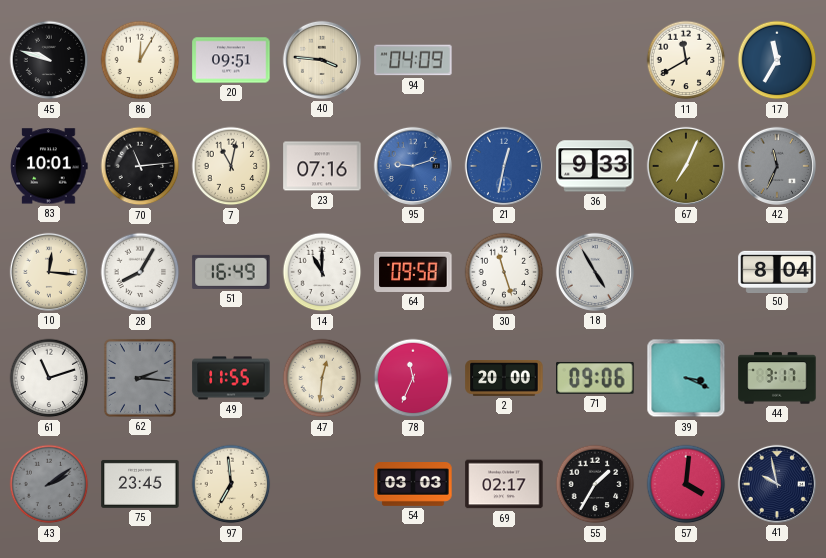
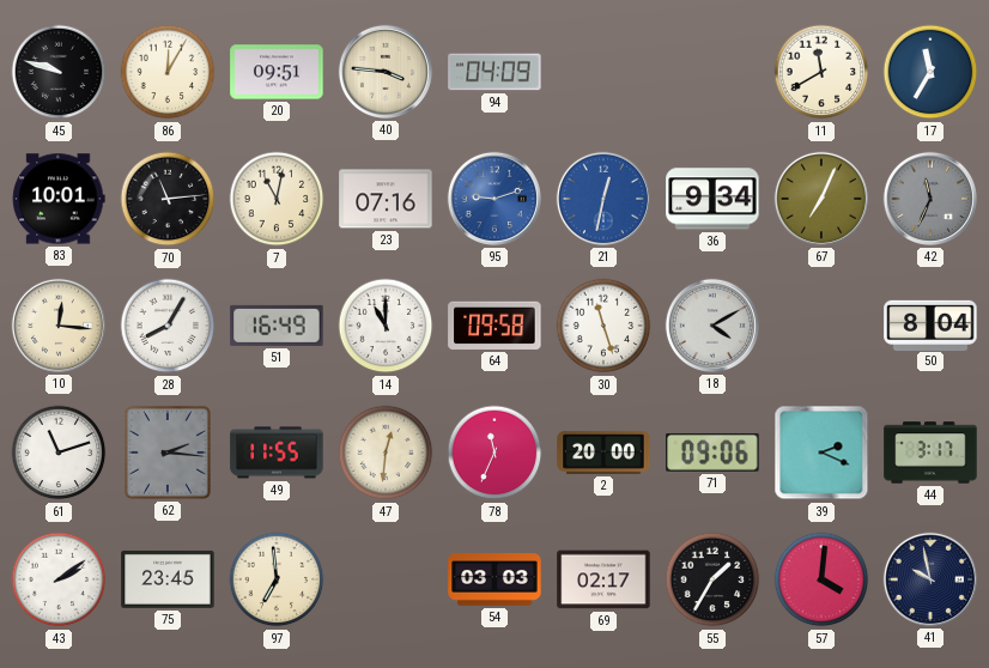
36: 9:33 -> 9:34
18: 4:55 -> 4:10
39: 3:19 -> 2:19
43 dial: grey -> white
